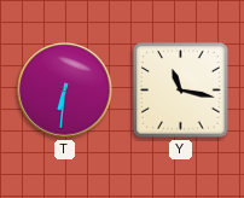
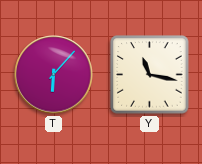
T: 6:31 -> 6:07
